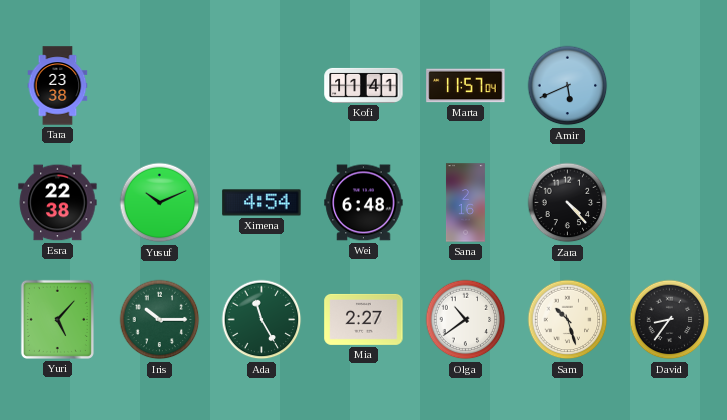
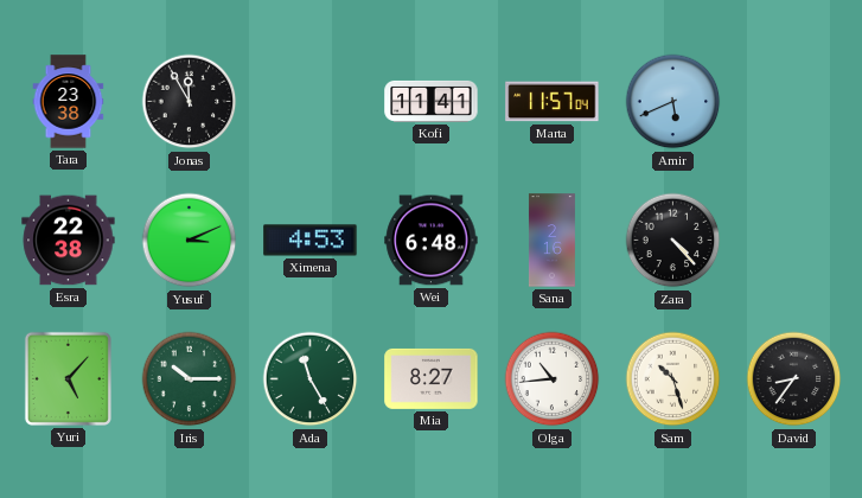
Jonas: none -> 11:55
Yusuf: 10:11 -> 3:11
Ximena: 4:54 -> 4:53
Mia: 2:27 -> 8:27
Olga: 10:39 -> 10:44
